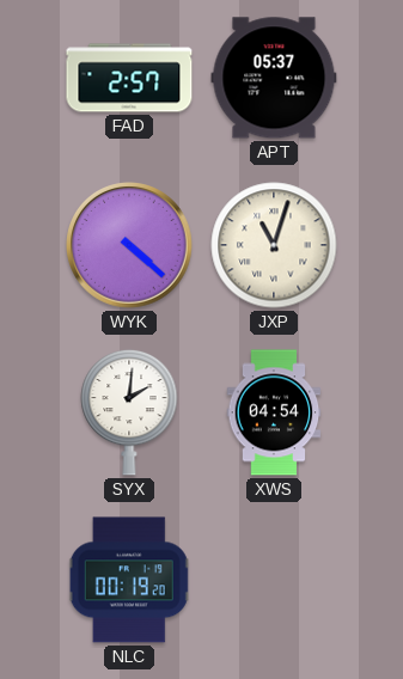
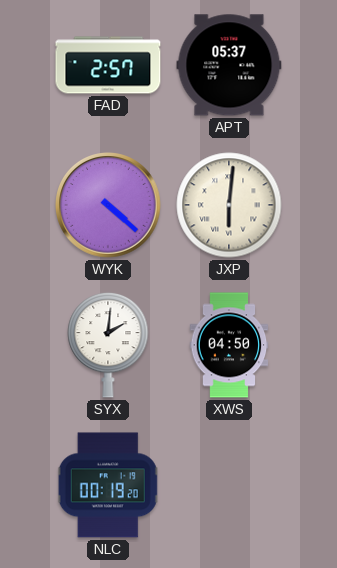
JXP: 11:03 -> 6:01
XWS: 04:54 -> 04:50
